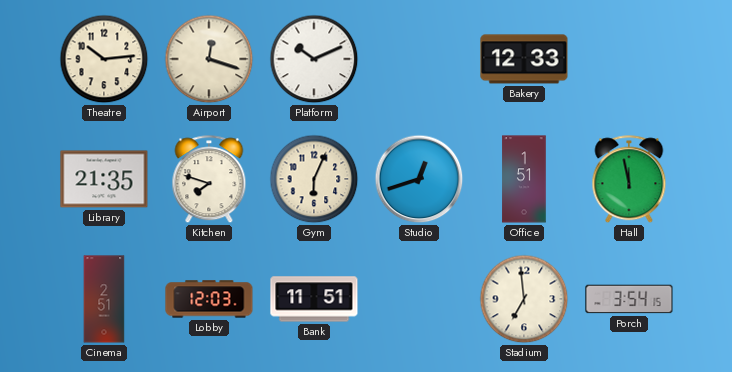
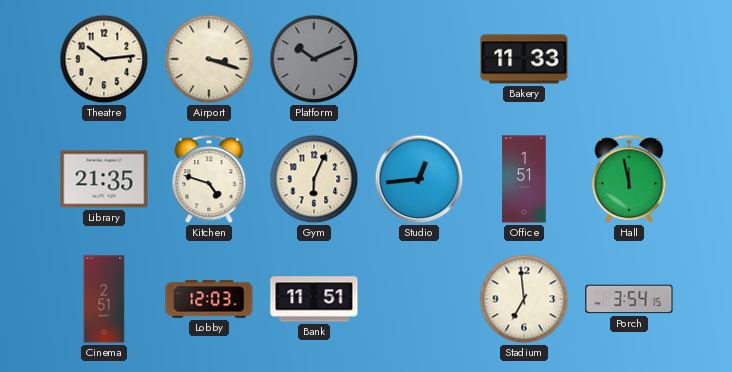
Airport: 12:18 -> 3:18
Platform dial: white -> grey
Bakery: 12:33 -> 11:33
Kitchen: 7:48 -> 4:48
Studio: 12:42 -> 12:44
